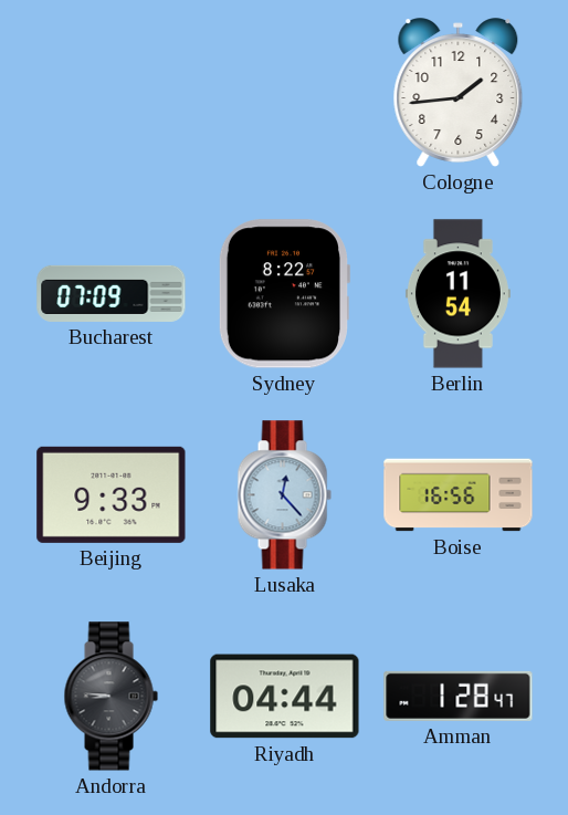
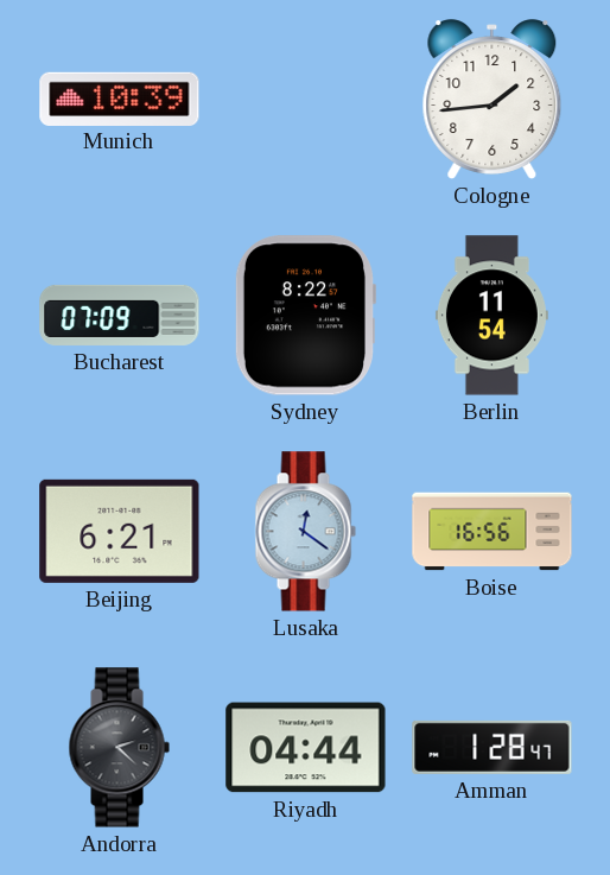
Munich: none -> 10:39
Beijing: 9:33 -> 6:21
Lusaka: 12:23 -> 12:21
Andorra: 8:46 -> 2:22
